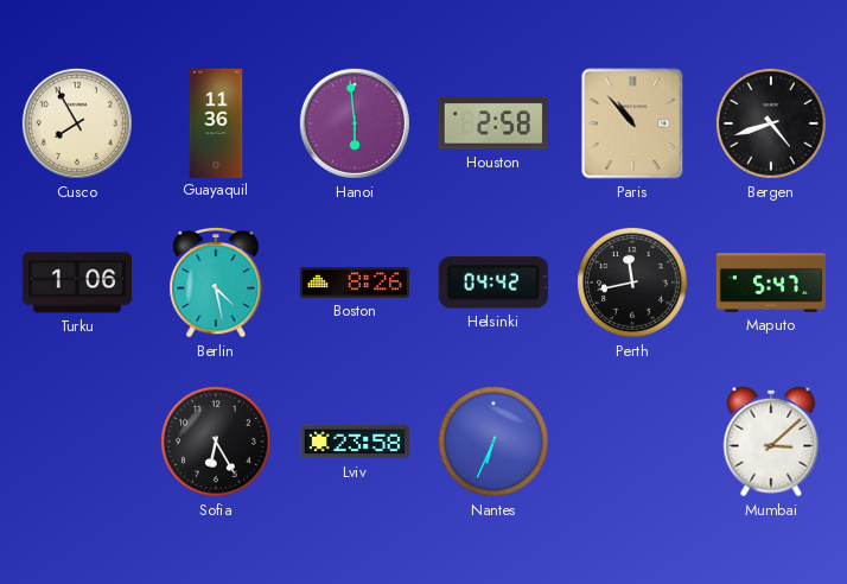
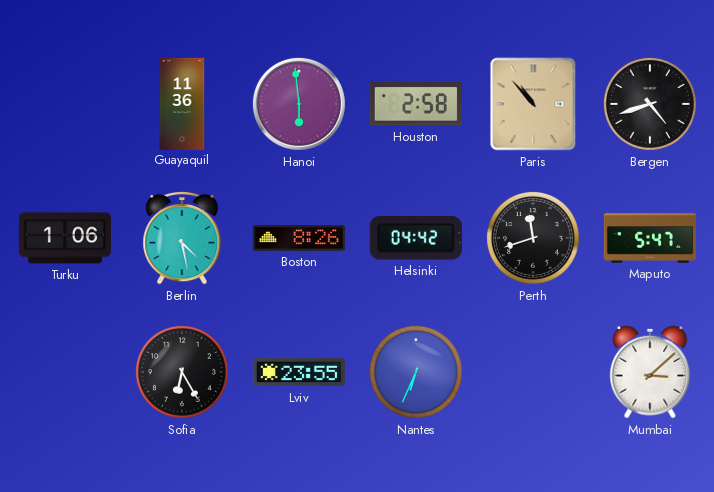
Cusco: 7:55 -> none
Perth: 11:43 -> 11:42
Lviv: 23:58 -> 23:55
